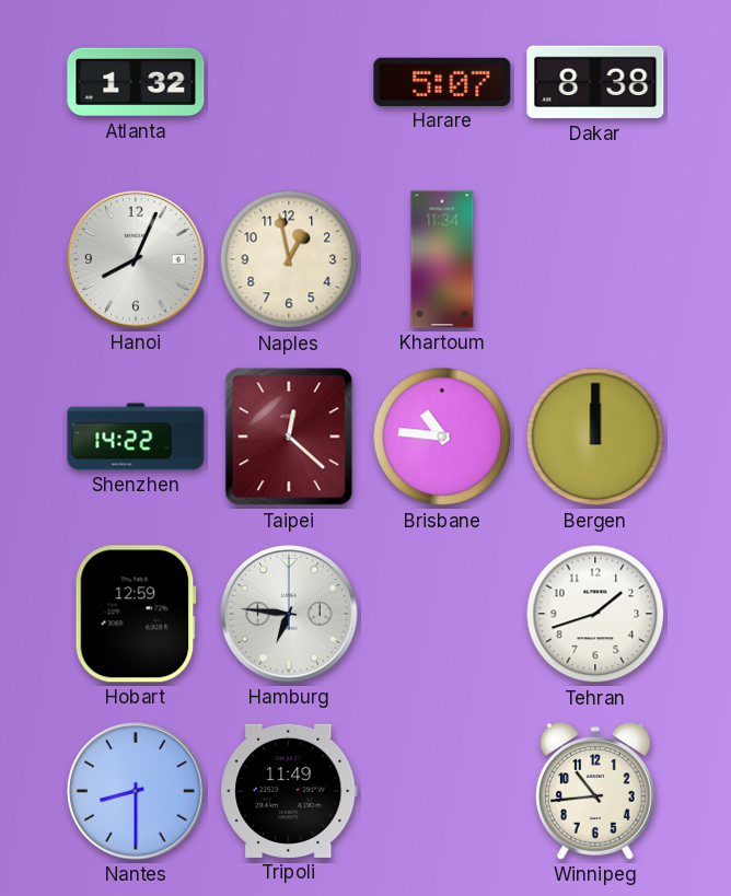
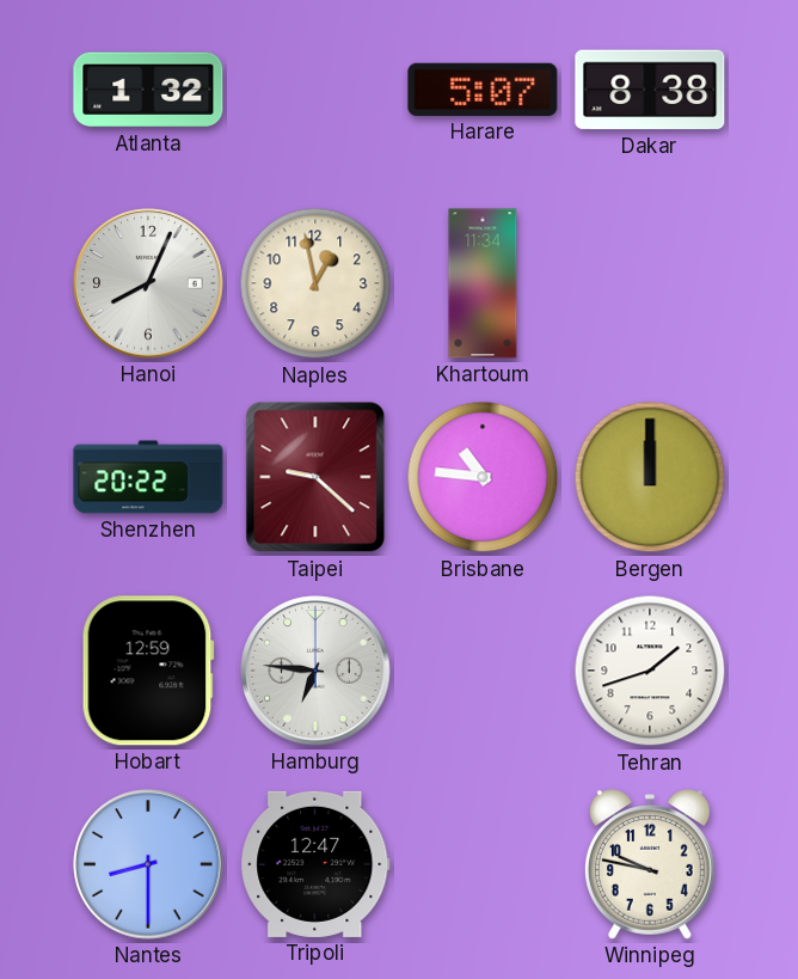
Shenzhen: 14:22 -> 20:22
Taipei: 12:22 -> 9:22
Tripoli: 11:49 -> 12:47
Winnipeg: 10:44 -> 9:47
